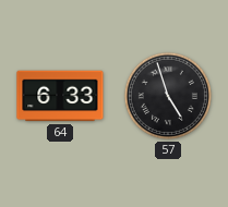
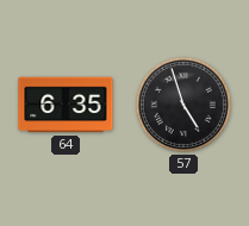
64: 6:33 -> 6:35
